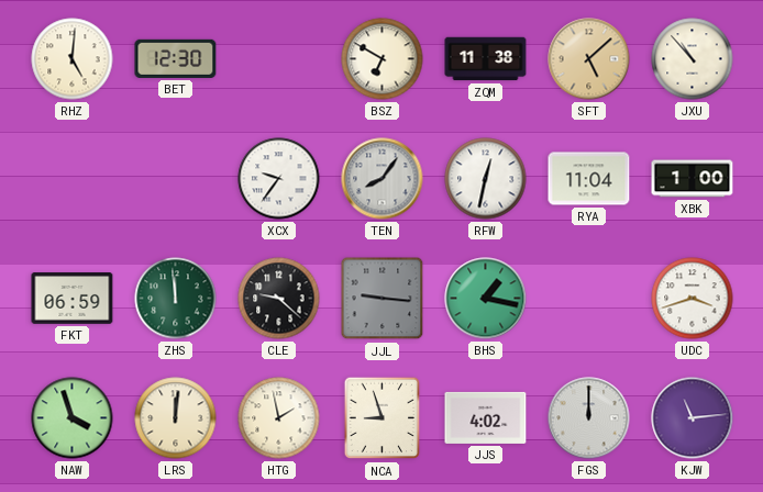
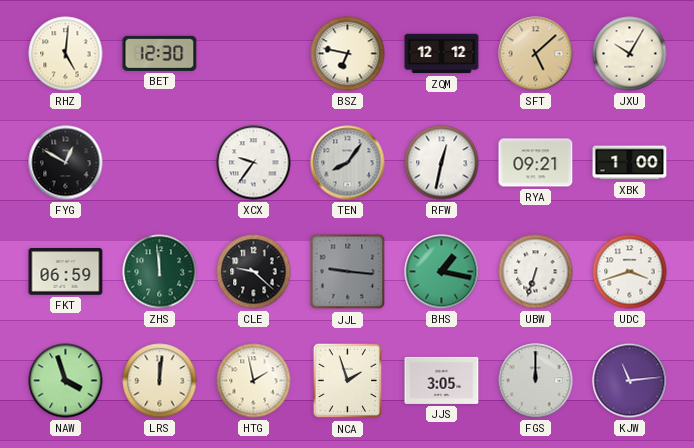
BSZ: 6:50 -> 6:47
ZQM: 11:38 -> 12:12
JXU: 10:53 -> 10:05
FYG: none -> 12:50
RYA: 11:04 -> 09:21
UBW: none -> 6:33
NCA: 8:57 -> 1:57
JJS: 4:02 -> 3:05
